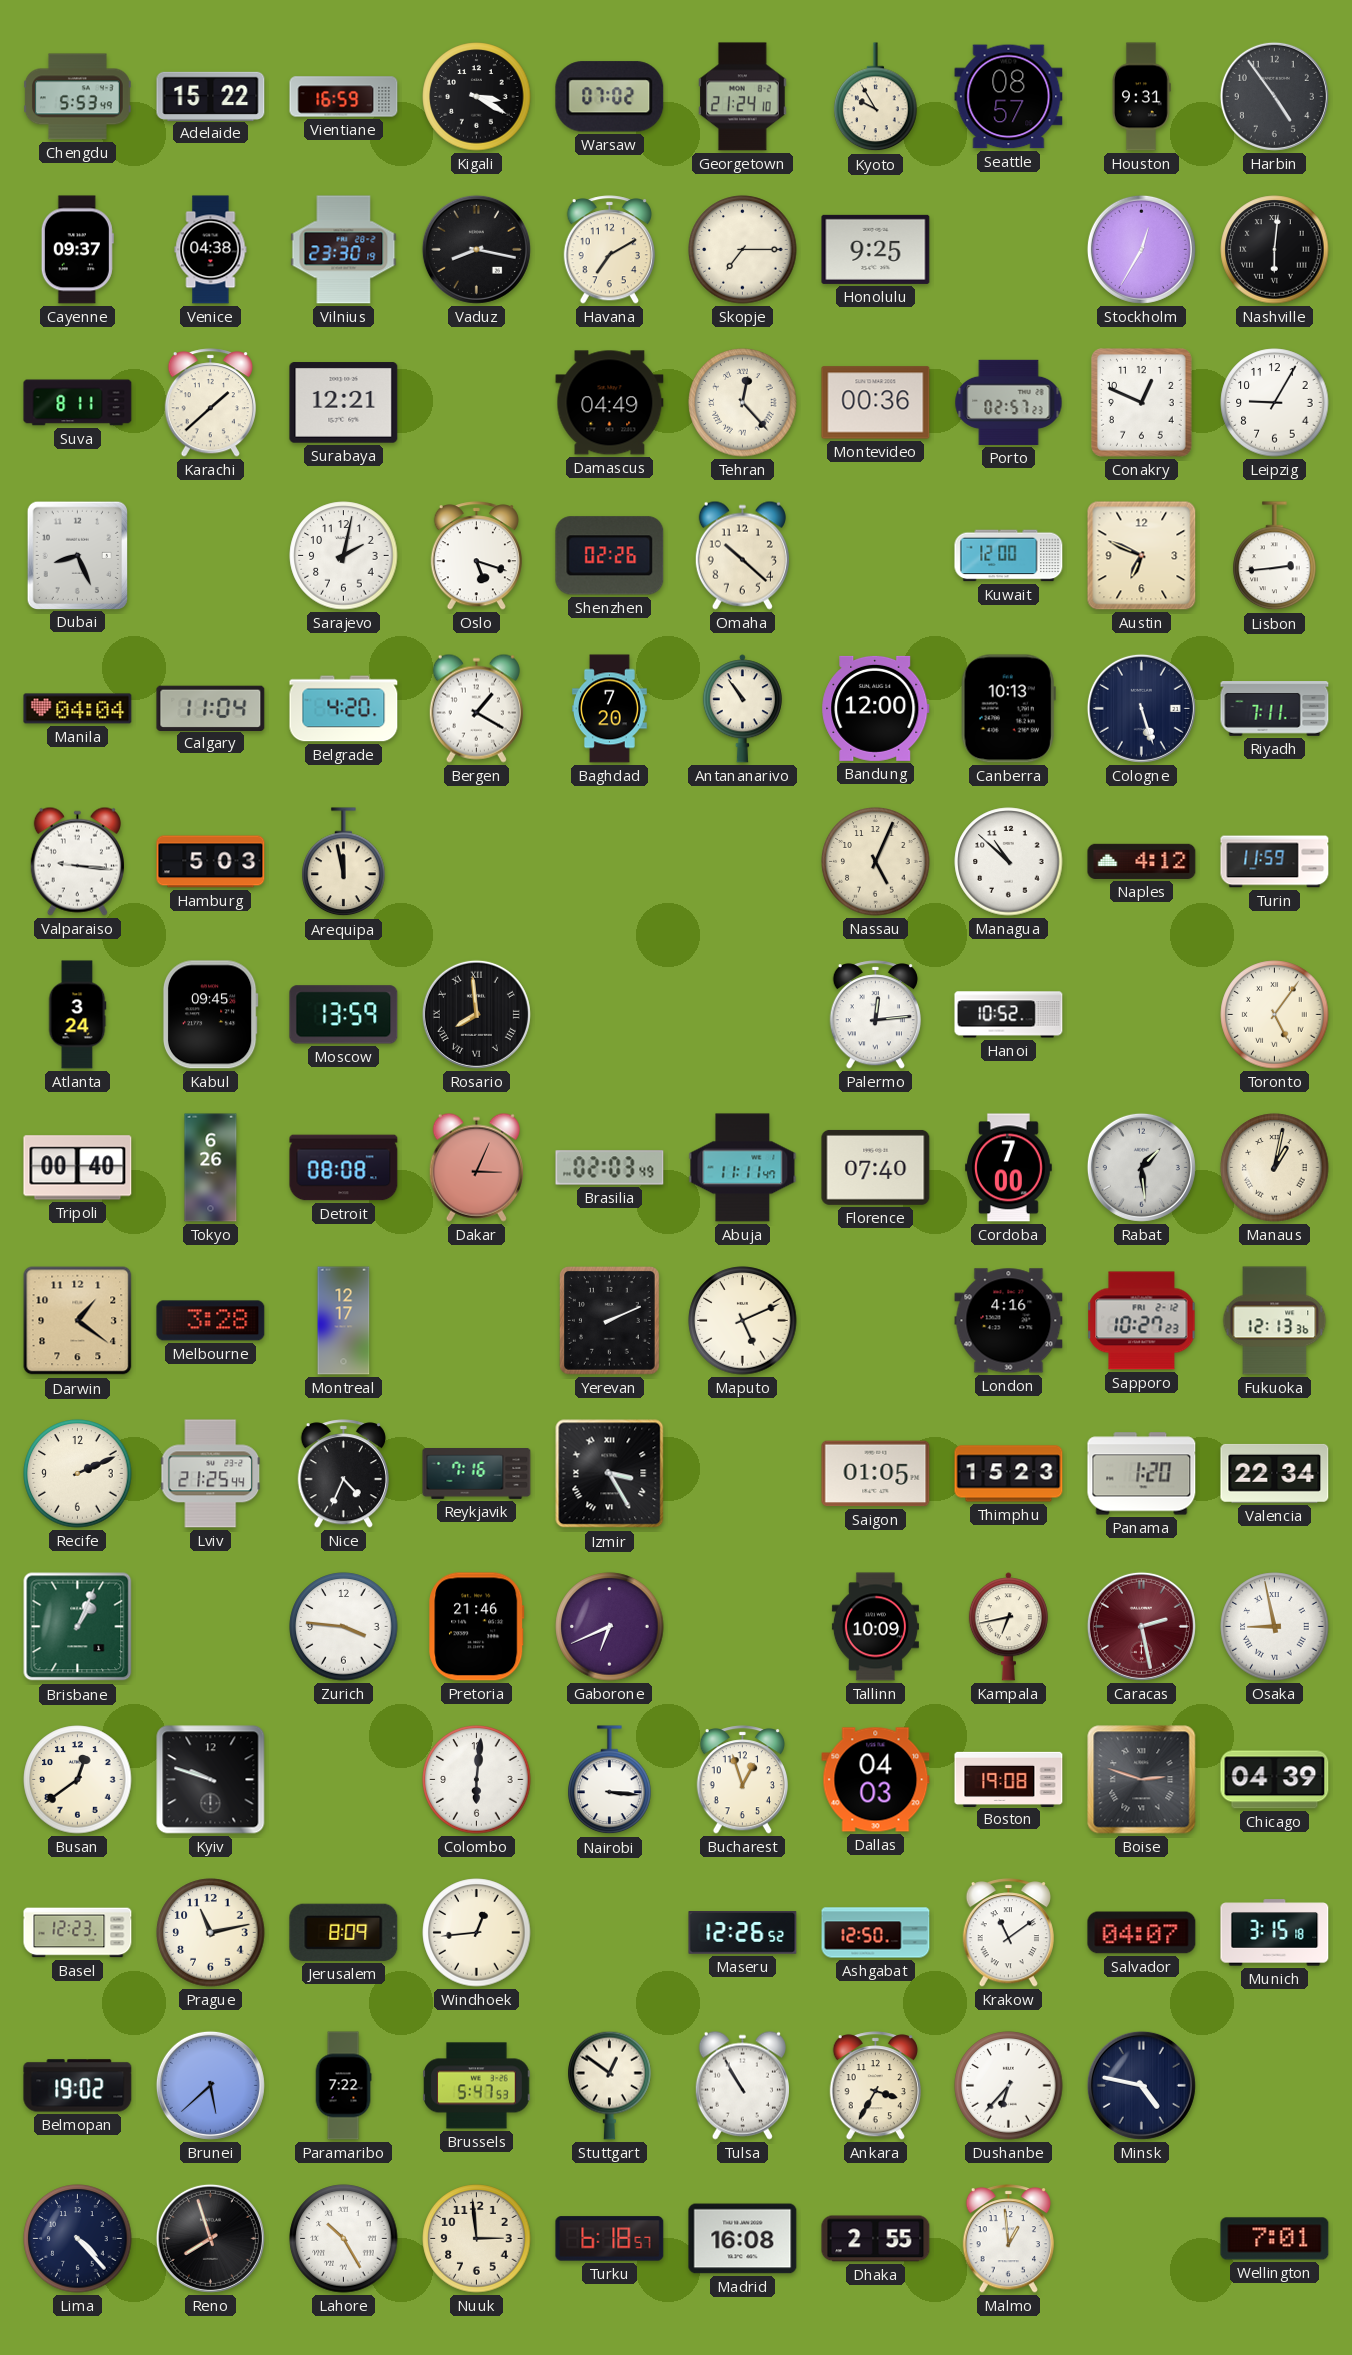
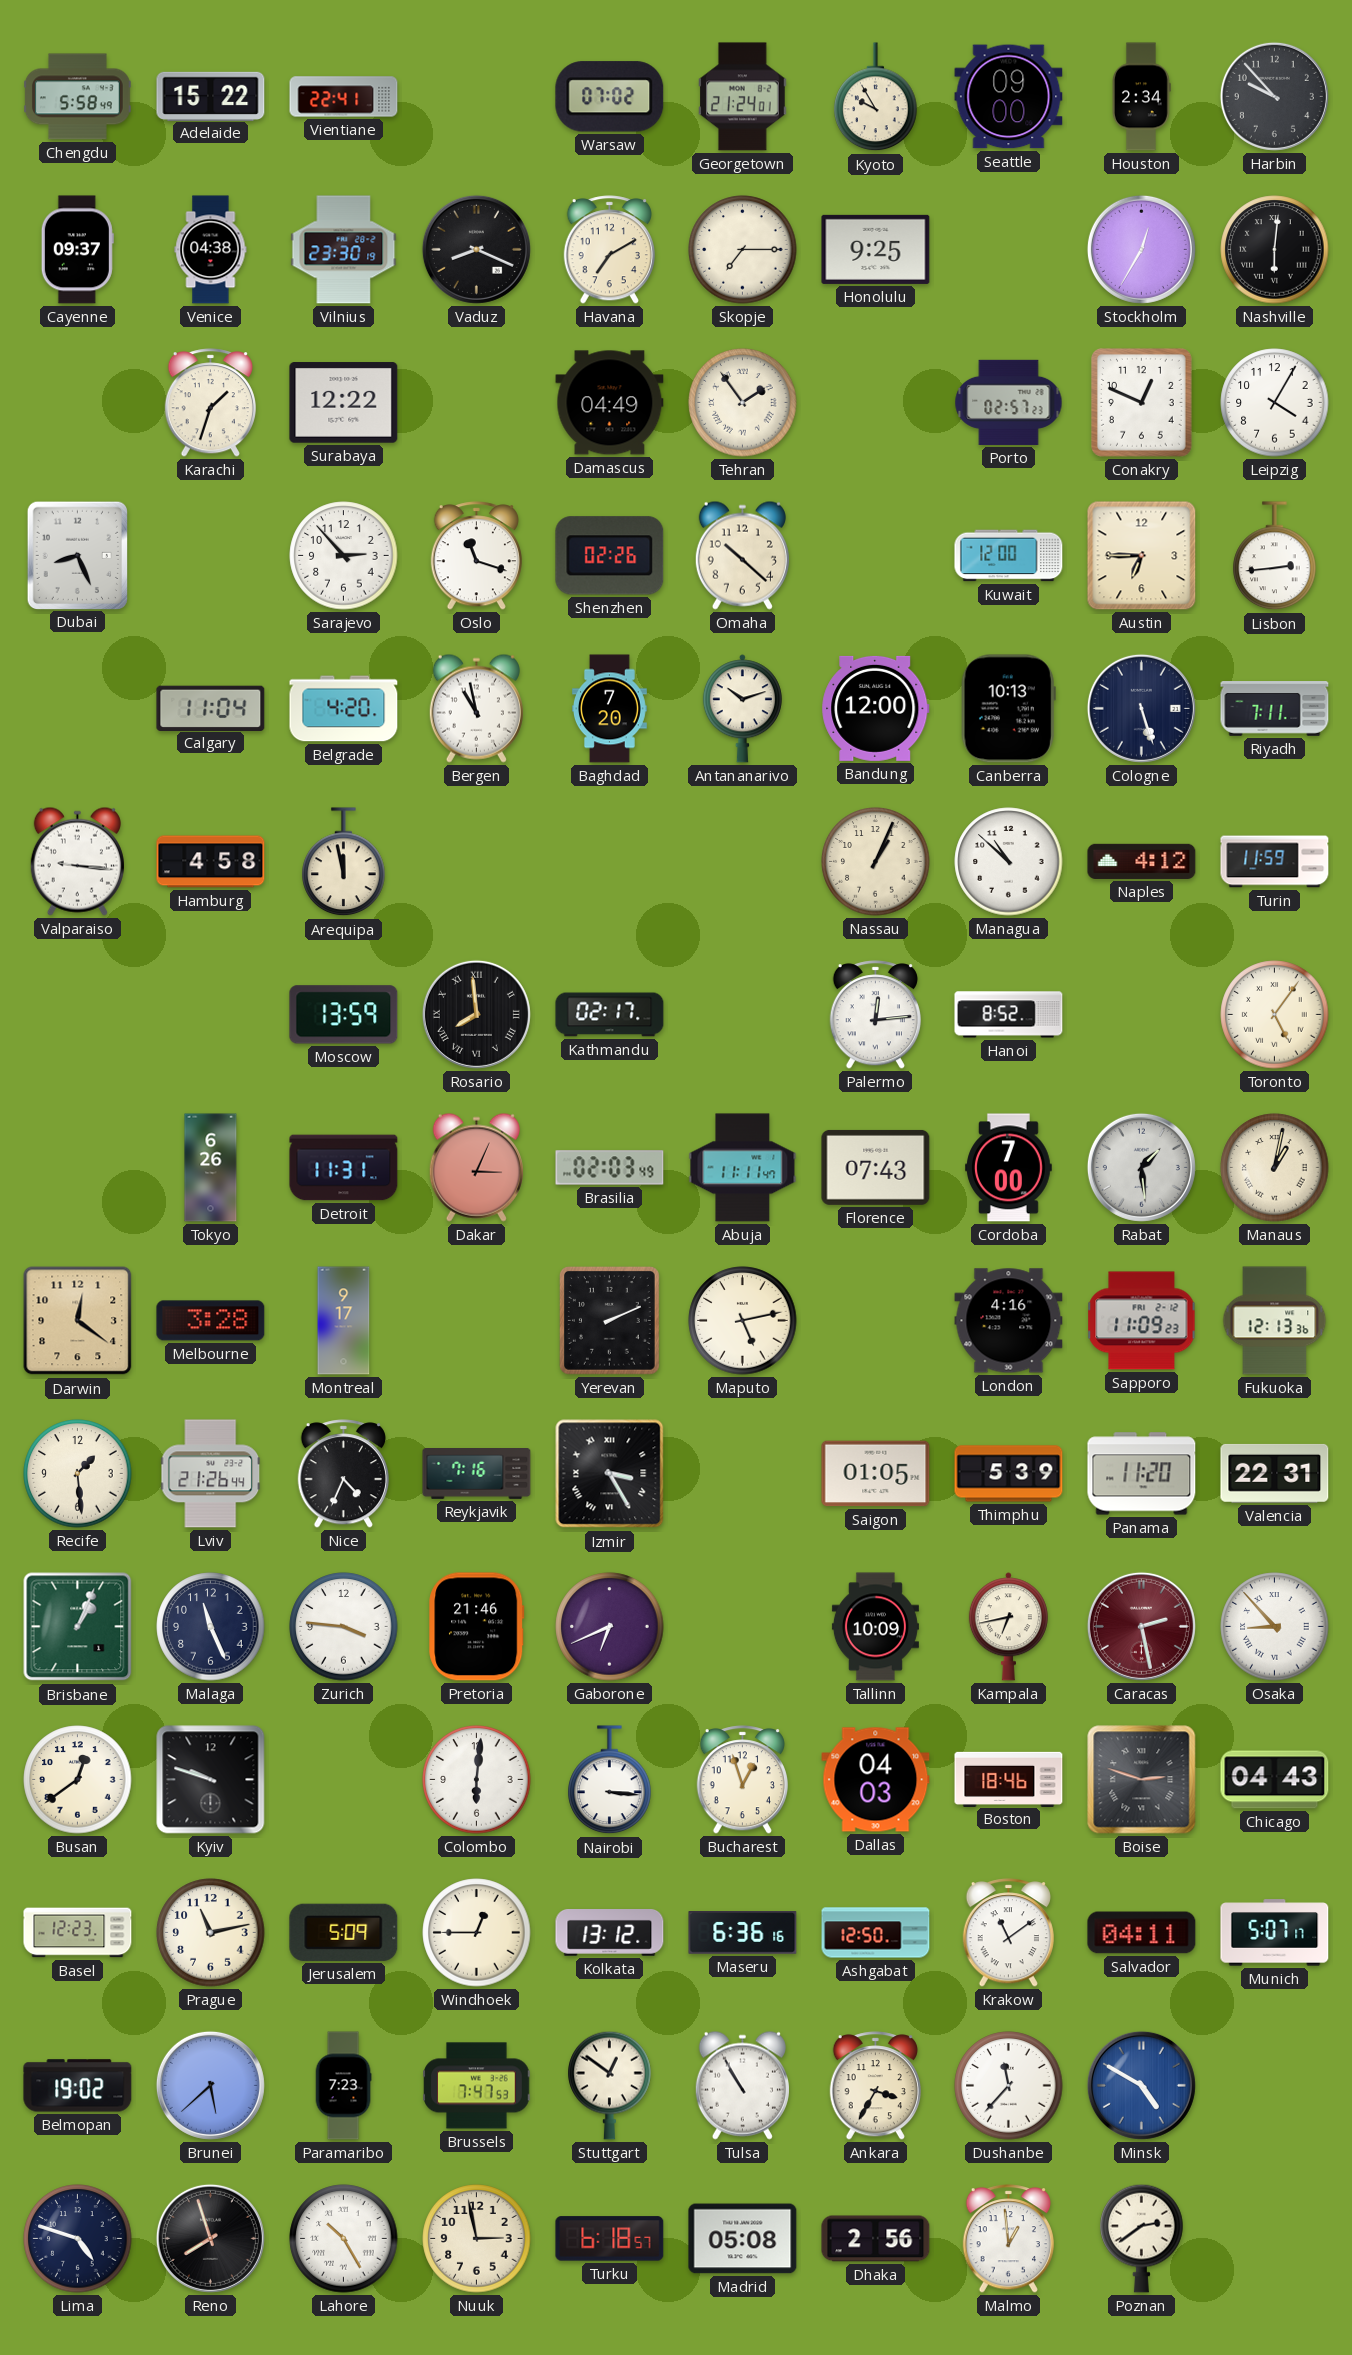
Chengdu: 5:53 -> 5:58
Vientiane: 16:59 -> 22:41
Kigali: 3:20 -> none
Georgetown: 21:24:10 -> 21:24:01
Seattle: 08:57 -> 09:00
Houston: 9:31 -> 2:34
Harbin: 4:54 -> 9:53
Vaduz: 8:17 -> 8:19
Suva: 8:11 -> none
Karachi: 1:38 -> 1:33
Surabaya: 12:21 -> 12:22
Tehran: 12:23 -> 1:54
Montevideo: 00:36 -> none
Leipzig: 9:05 -> 4:05
Sarajevo: 2:02 -> 2:53
Oslo: 5:18 -> 11:18
Austin: 6:49 -> 6:45
Manila: 04:04 -> none
Bergen: 1:20 -> 10:58
Antananarivo: 10:54 -> 10:12
Hamburg: 5:03 -> 4:58
Nassau: 5:04 -> 1:04
Atlanta: 3:24 -> none
Kabul: 09:45 -> none
Kathmandu: none -> 02:17
Hanoi: 10:52 -> 8:52
Tripoli: 00:40 -> none
Detroit: 08:08 -> 11:31
Florence: 07:40 -> 07:43
Darwin: 1:21 -> 12:21
Montreal: 12:17 -> 9:17
Maputo: 5:11 -> 5:13
Sapporo: 10:27 -> 11:09
Recife: 2:11 -> 1:29
Lviv: 21:25 -> 21:26
Thimphu: 15:23 -> 5:39
Panama: 1:20 -> 11:20
Valencia: 22:34 -> 22:31
Malaga: none -> 11:26
Osaka: 8:58 -> 8:53
Boston: 19:08 -> 18:46
Chicago: 04:39 -> 04:43
Jerusalem: 8:09 -> 5:09
Windhoek: 12:44 -> 12:45
Kolkata: none -> 13:12
Maseru: 12:26 -> 6:36
Salvador: 04:07 -> 04:11
Munich: 3:15 -> 5:07
Paramaribo: 7:22 -> 7:23
Brussels: 5:47 -> 7:47
Dushanbe: 6:37 -> 11:37
Minsk: 4:47 -> 4:50
Minsk dial: navy -> blue
Lima: 4:23 -> 4:48
Nuuk: 2:59 -> 2:58
Madrid: 16:08 -> 05:08
Dhaka: 2:55 -> 2:56
Poznan: none -> 2:39
Wellington: 7:01 -> none
